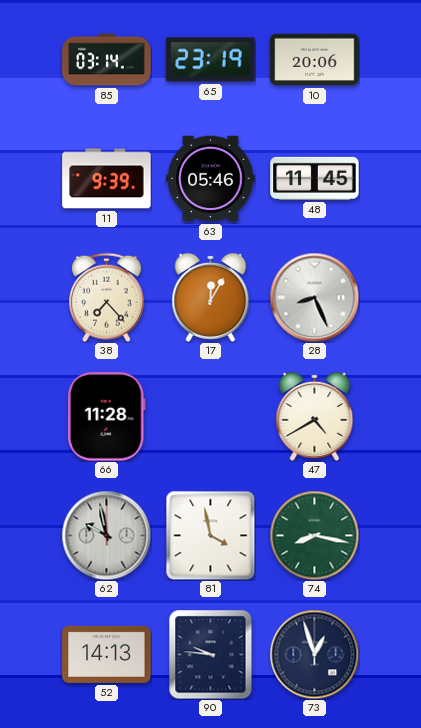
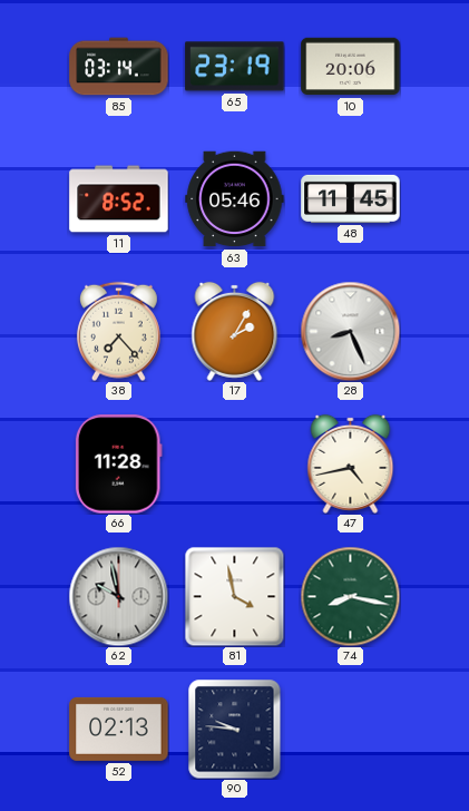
11: 9:39 -> 8:52
17: 12:05 -> 2:05
47: 4:40 -> 4:43
52: 14:13 -> 02:13
73: 12:57 -> none
